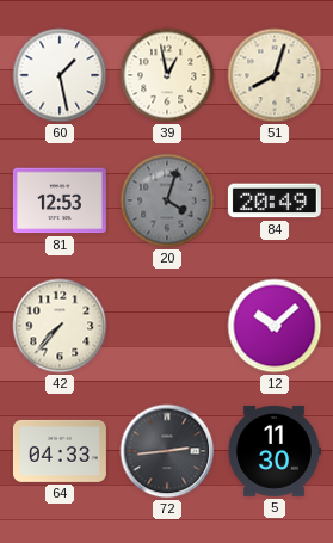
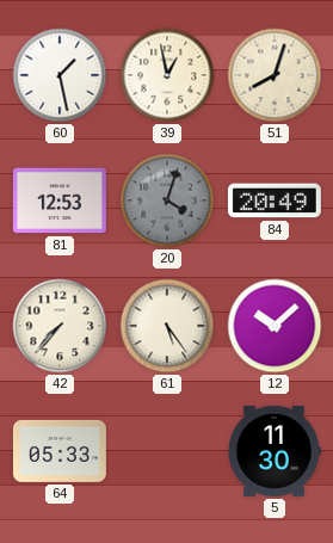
61: none -> 5:24
64: 04:33 -> 05:33
72: 2:44 -> none
